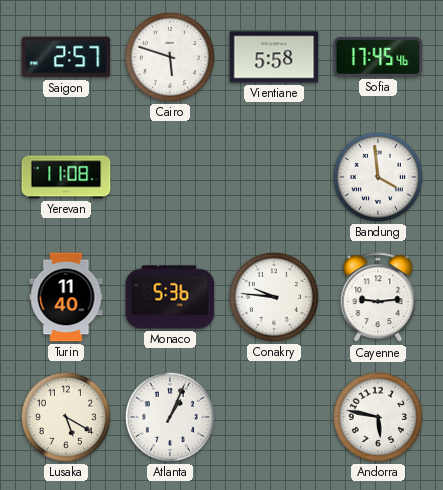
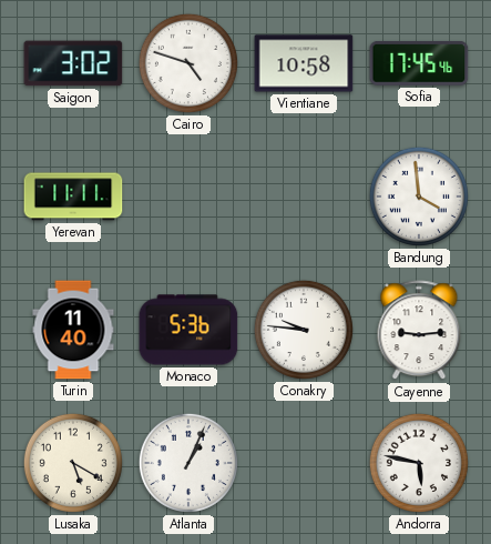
Saigon: 2:57 -> 3:02
Cairo: 5:48 -> 4:48
Vientiane: 5:58 -> 10:58
Yerevan: 11:08 -> 11:11
